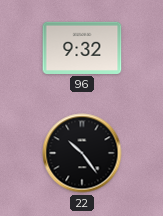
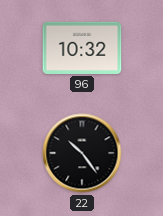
96: 9:32 -> 10:32
